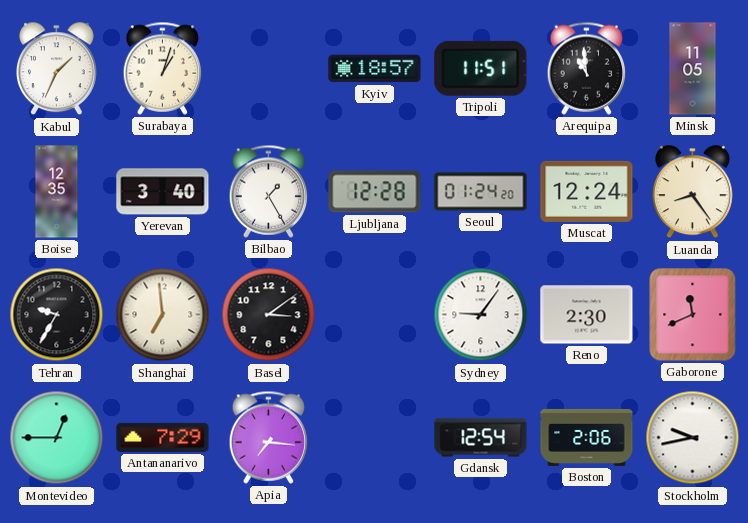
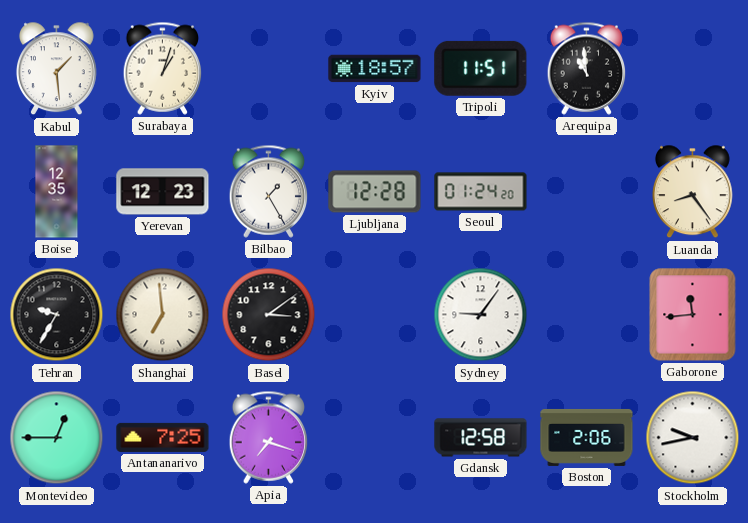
Kabul: 1:34 -> 1:29
Minsk: 11:05 -> none
Yerevan: 3:40 -> 12:23
Muscat: 12:24 -> none
Reno: 2:30 -> none
Gaborone: 11:41 -> 11:44
Antananarivo: 7:29 -> 7:25
Apia: 7:16 -> 7:18
Gdansk: 12:54 -> 12:58
